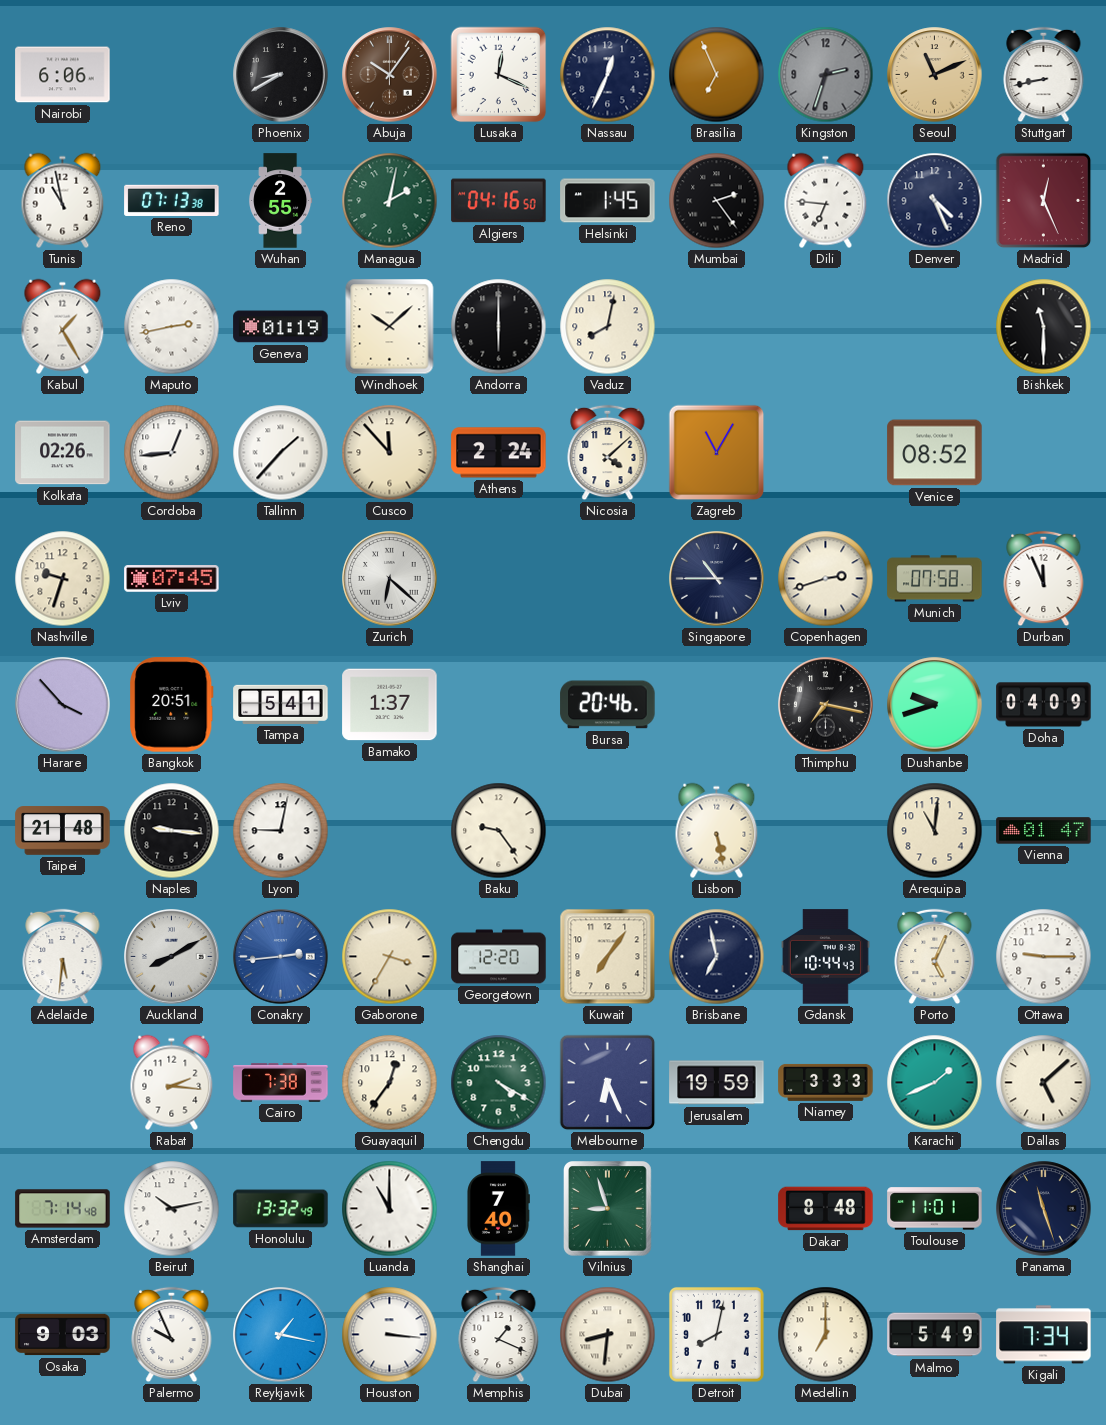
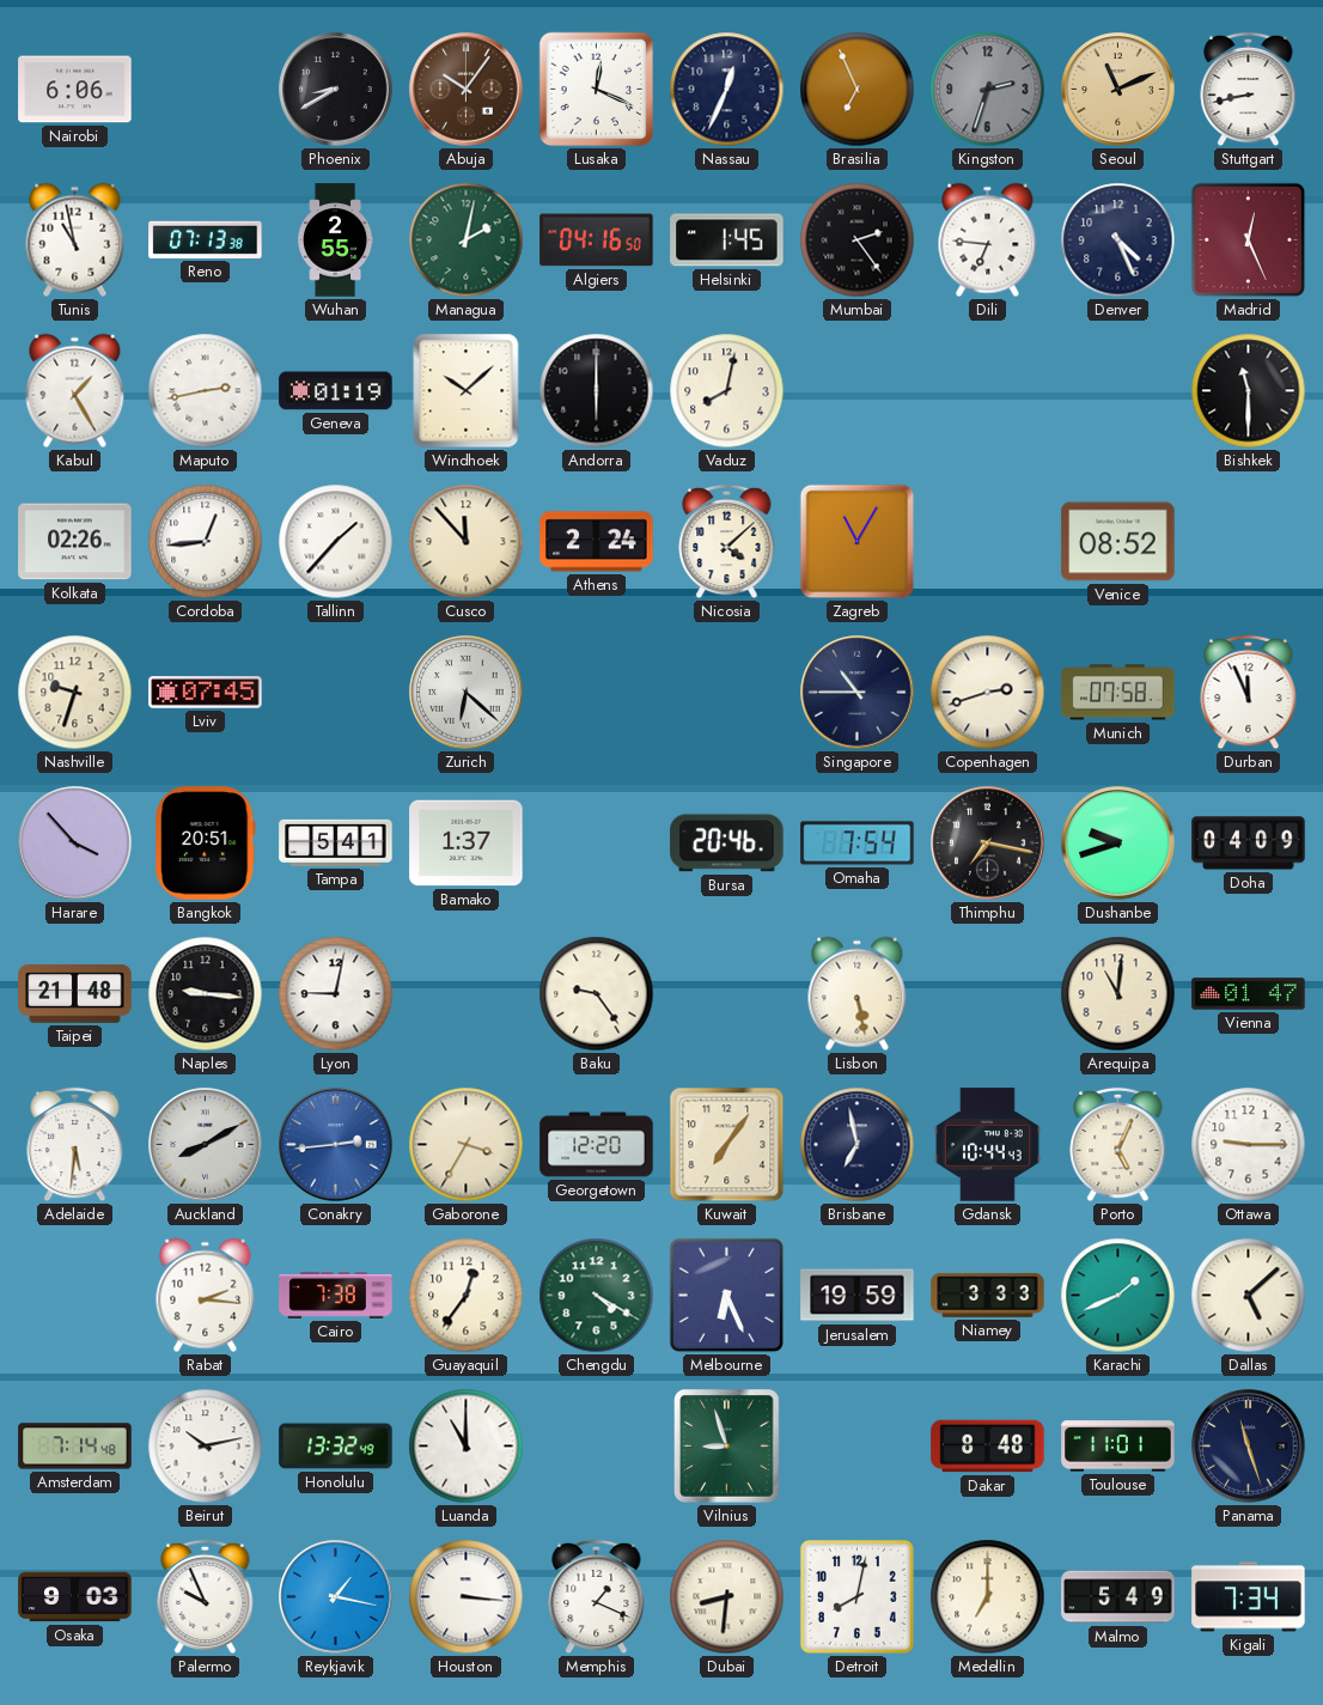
Omaha: none -> 7:54
Shanghai: 7:40 -> none
